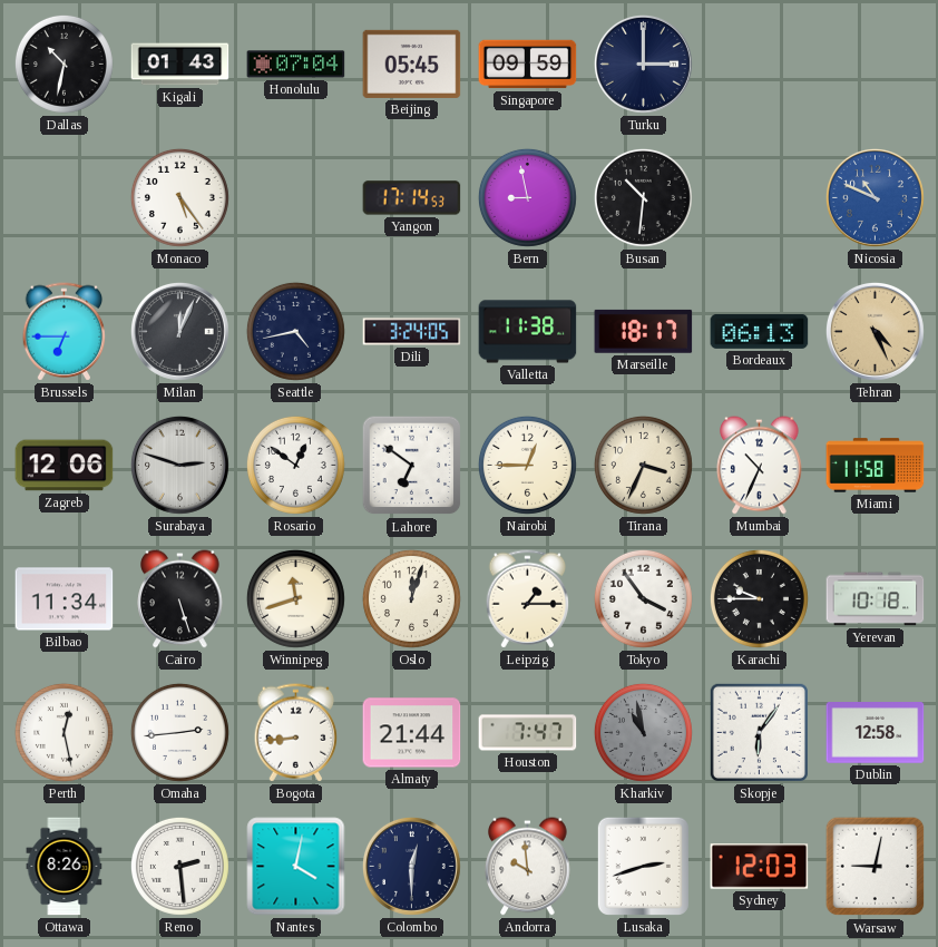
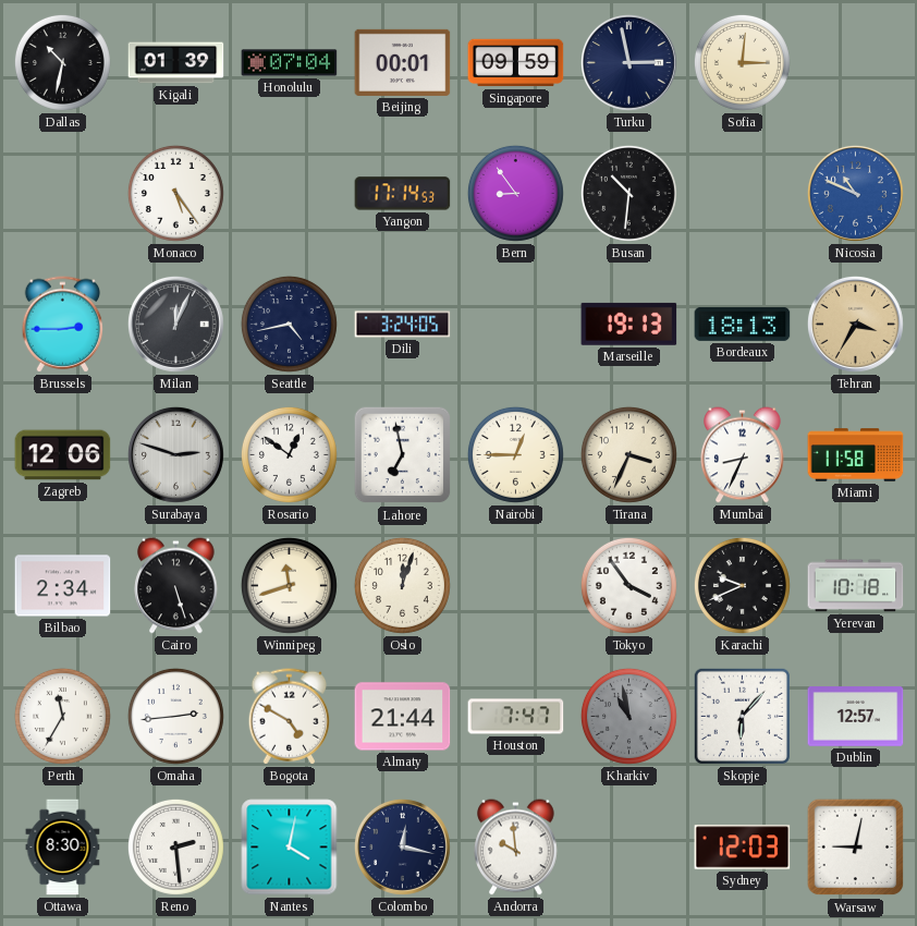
Kigali: 01:43 -> 01:39
Beijing: 05:45 -> 00:01
Turku: 3:00 -> 2:58
Sofia: none -> 3:01
Bern: 8:58 -> 8:54
Brussels: 6:45 -> 2:45
Valletta: 11:38 -> none
Marseille: 18:17 -> 19:13
Bordeaux: 06:13 -> 18:13
Tehran: 4:26 -> 3:35
Lahore: 6:51 -> 6:58
Mumbai: 10:34 -> 8:34
Bilbao: 11:34 -> 2:34
Leipzig: 1:15 -> none
Karachi: 9:45 -> 9:41
Perth: 12:28 -> 11:35
Bogota: 8:44 -> 4:50
Skopje: 6:06 -> 6:07
Dublin: 12:58 -> 12:57
Ottawa: 8:26 -> 8:30
Colombo: 12:30 -> 12:17
Lusaka: 2:42 -> none
